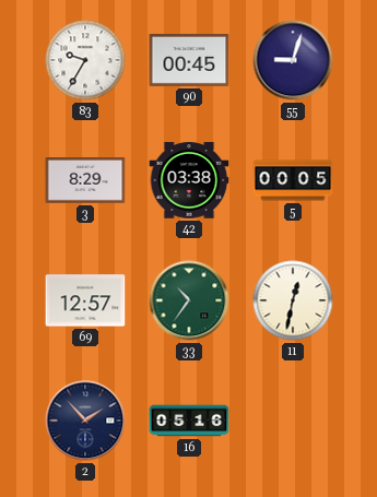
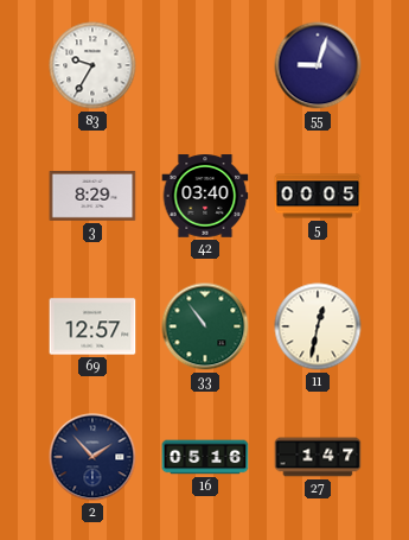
90: 00:45 -> none
42: 03:38 -> 03:40
33: 10:36 -> 10:54
27: none -> 1:47
